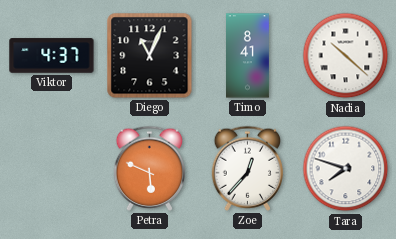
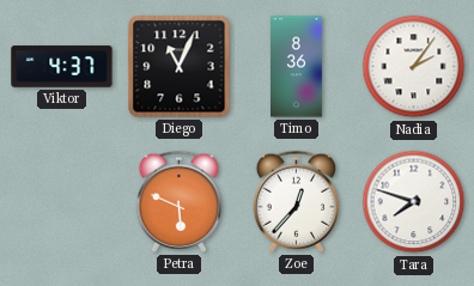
Timo: 8:41 -> 8:36
Nadia: 10:22 -> 2:06
